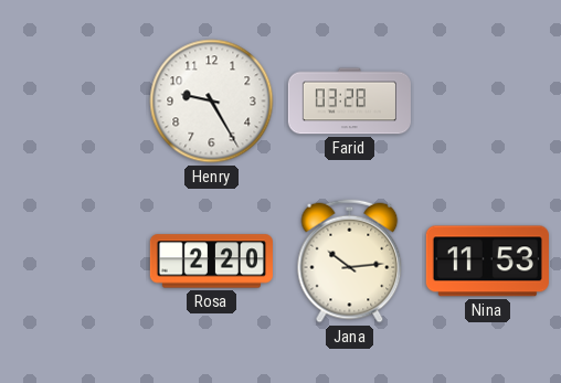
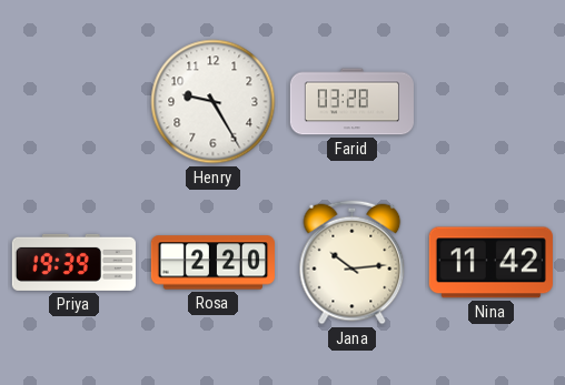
Priya: none -> 19:39
Nina: 11:53 -> 11:42
